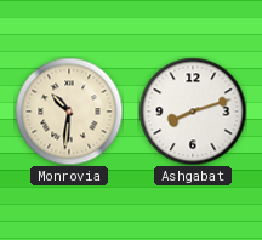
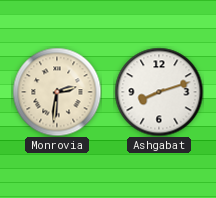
Monrovia: 10:31 -> 2:31
